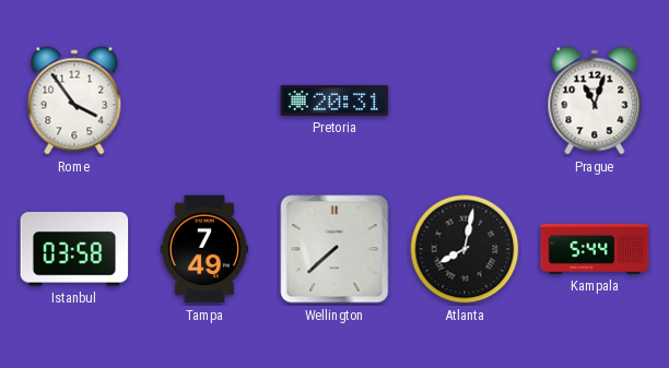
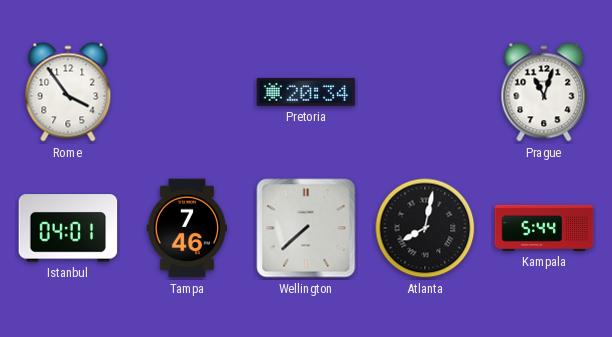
Pretoria: 20:31 -> 20:34
Istanbul: 03:58 -> 04:01
Tampa: 7:49 -> 7:46
